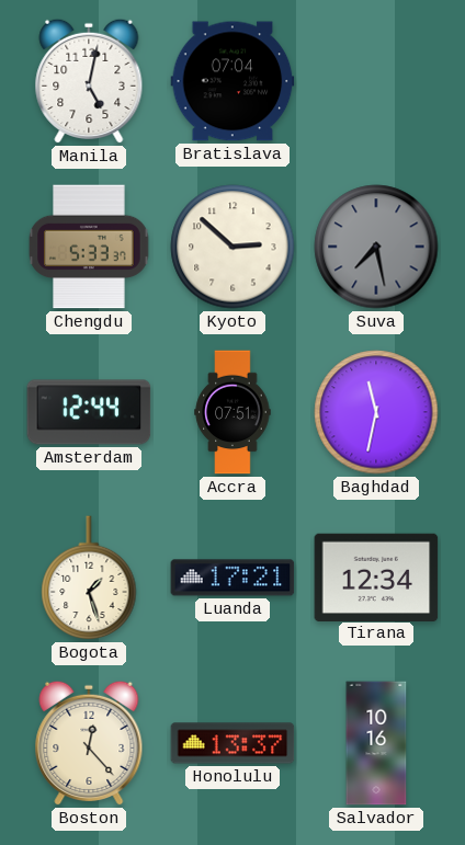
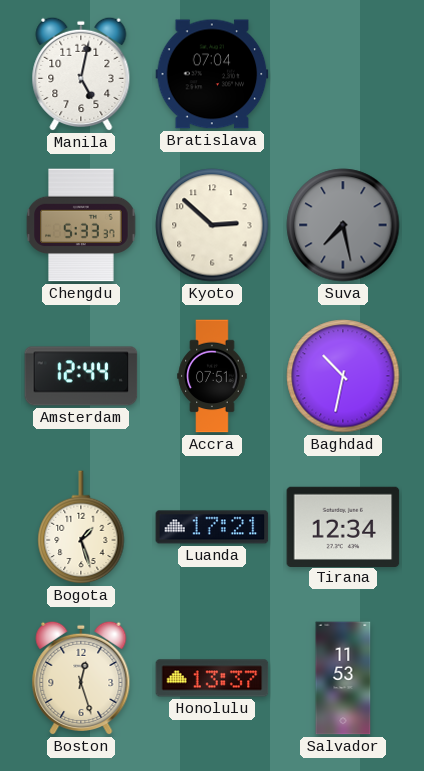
Baghdad: 11:32 -> 10:32
Boston: 12:23 -> 12:27
Salvador: 10:16 -> 11:53
